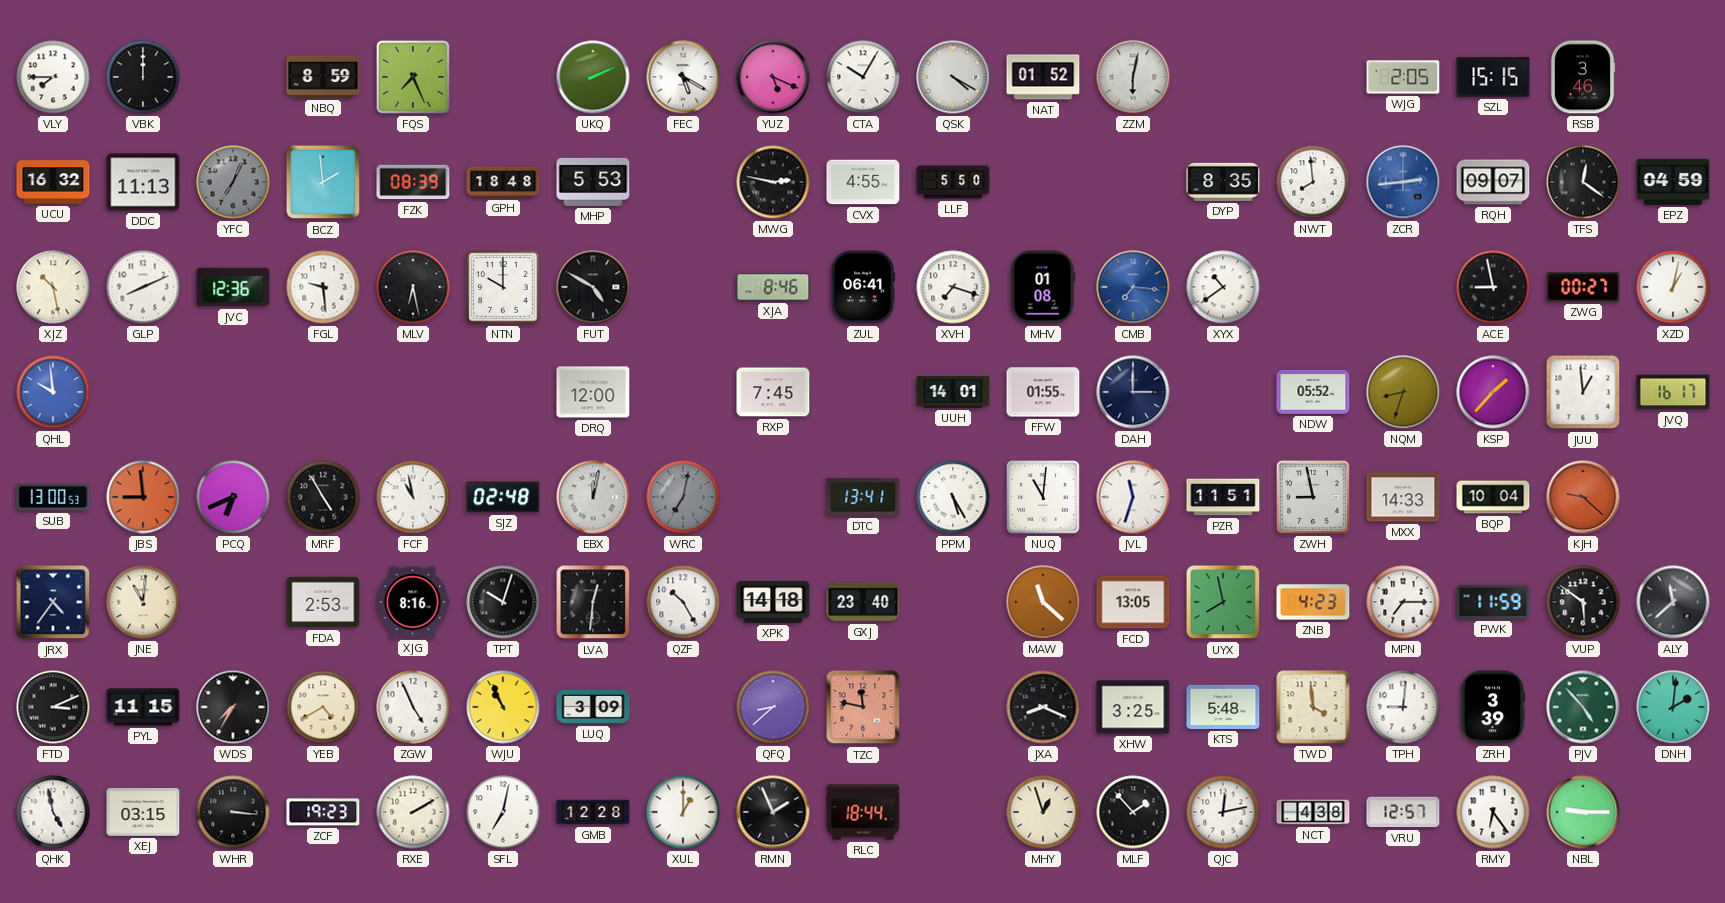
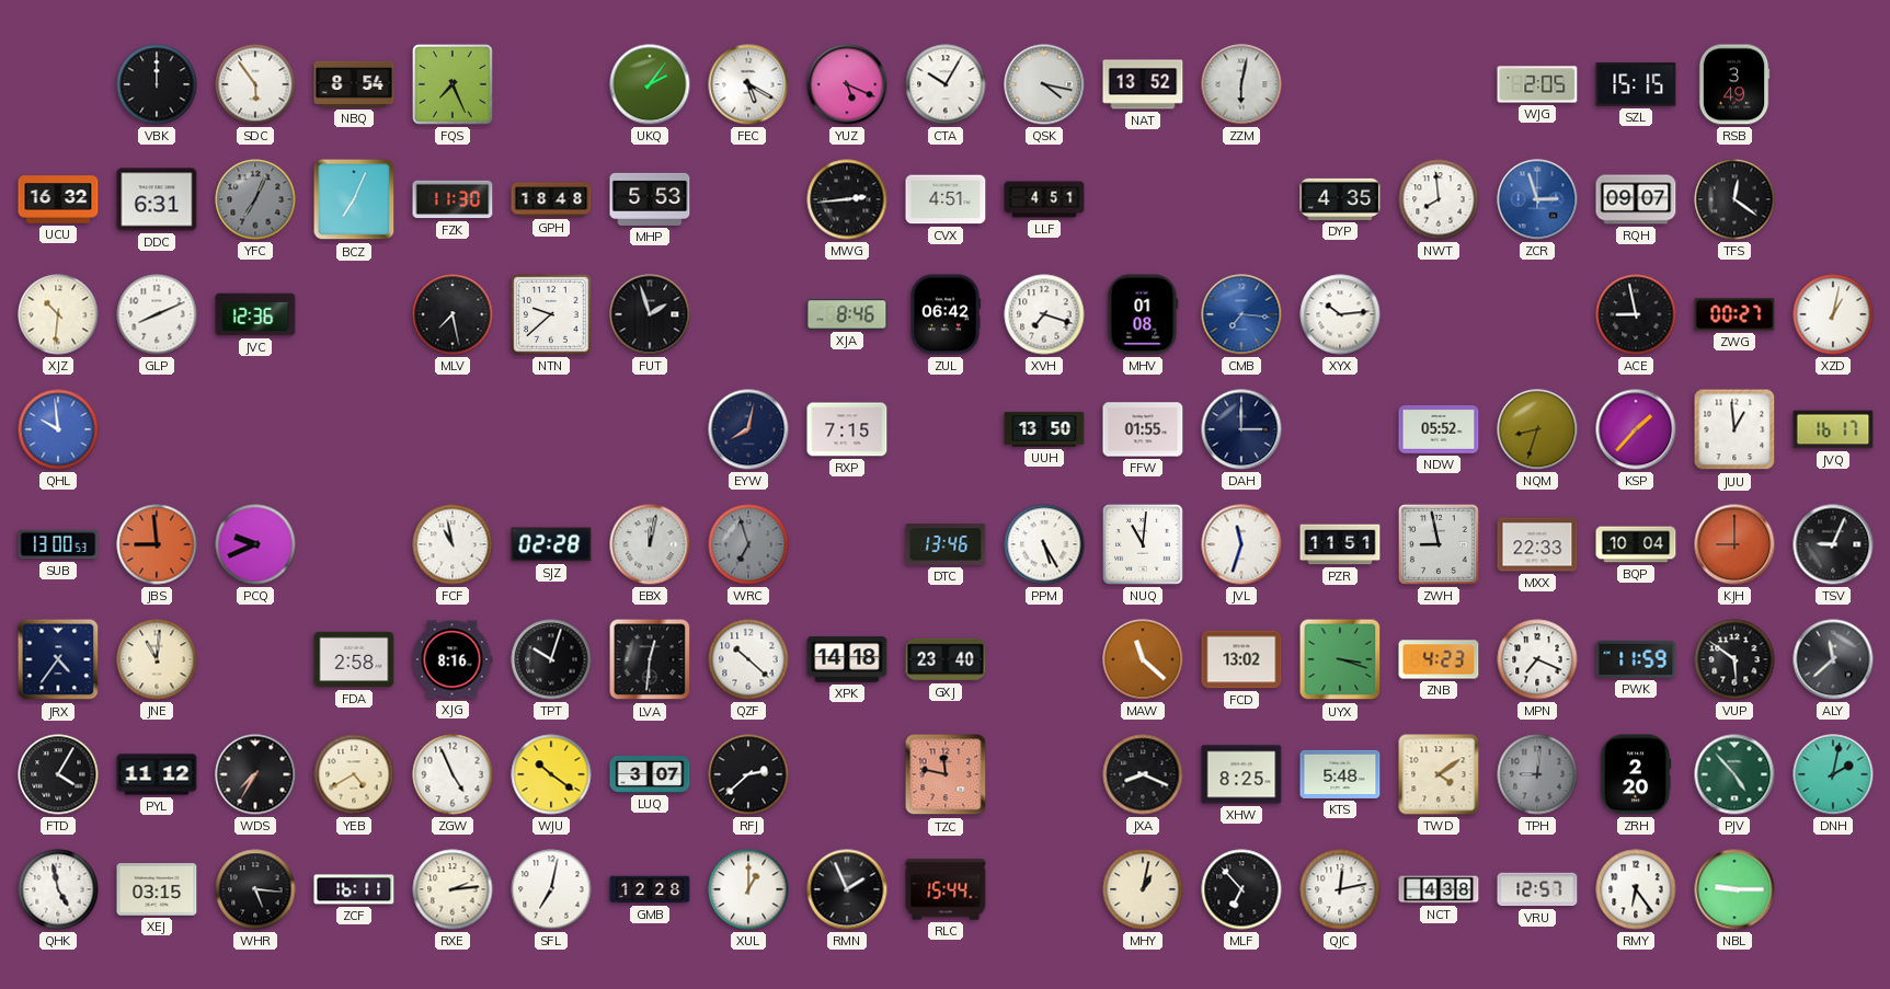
VLY: 7:45 -> none
SDC: none -> 5:54
NBQ: 8:59 -> 8:54
UKQ: 2:11 -> 2:06
QSK: 4:20 -> 4:17
NAT: 01:52 -> 13:52
RSB: 3:46 -> 3:49
DDC: 11:13 -> 6:31
BCZ: 1:59 -> 7:04
FZK: 08:39 -> 11:30
MWG: 2:47 -> 2:44
CVX: 4:55 -> 4:51
LLF: 5:50 -> 4:51
DYP: 8:35 -> 4:35
ZCR: 2:44 -> 2:57
EPZ: 04:59 -> none
XJZ: 10:28 -> 10:31
FGL: 9:29 -> none
MLV: 6:28 -> 7:28
NTN: 10:00 -> 9:38
FUT: 4:50 -> 1:57
ZUL: 06:41 -> 06:42
XYX: 10:39 -> 10:14
DRQ: 12:00 -> none
EYW: none -> 8:02
RXP: 7:45 -> 7:15
UUH: 14:01 -> 13:50
PCQ: 6:41 -> 9:41
MRF: 4:55 -> none
SJZ: 02:48 -> 02:28
WRC: 7:02 -> 6:57
DTC: 13:41 -> 13:46
MXX: 14:33 -> 22:33
KJH: 9:22 -> 9:00
TSV: none -> 9:04
FDA: 2:53 -> 2:58
QZF: 10:25 -> 10:22
FCD: 13:05 -> 13:02
UYX: 7:58 -> 3:18
MPN: 7:15 -> 7:19
FTD: 3:11 -> 4:05
PYL: 11:15 -> 11:12
WJU: 10:56 -> 10:21
LUQ: 3:09 -> 3:07
RFJ: none -> 2:38
QFQ: 8:38 -> none
XHW: 3:25 -> 8:25
TWD: 3:59 -> 4:09
TPH dial: white -> grey
ZRH: 3:39 -> 2:20
DNH: 2:01 -> 2:02
WHR: 3:16 -> 5:16
ZCF: 19:23 -> 16:11
RXE: 2:10 -> 2:14
RLC: 18:44 -> 15:44
MHY: 12:57 -> 1:02
MLF: 1:53 -> 6:53
